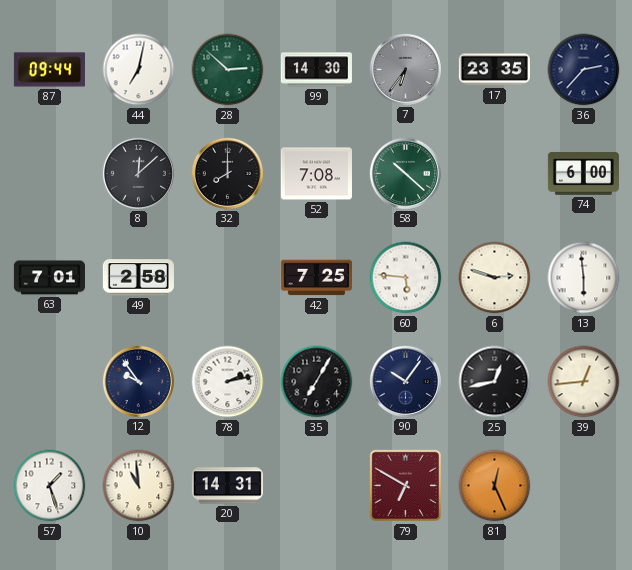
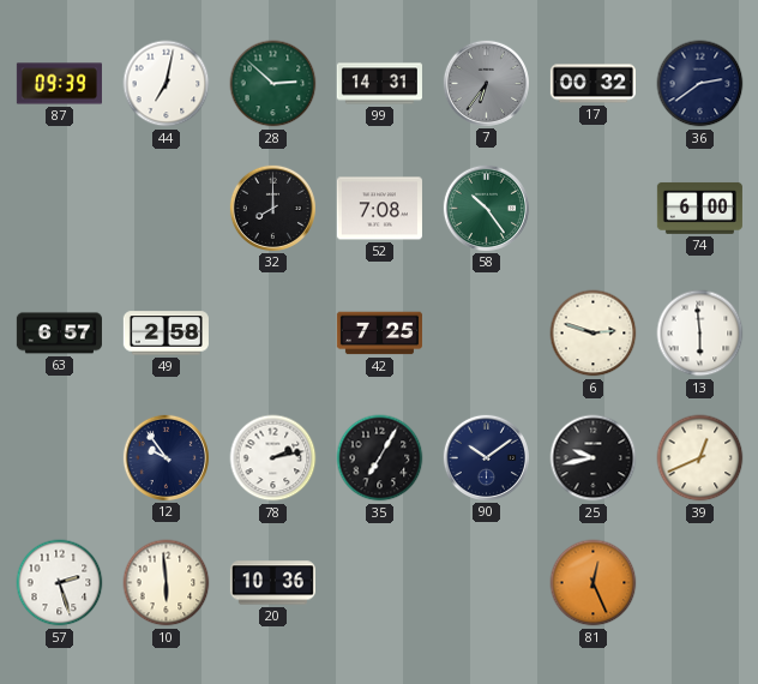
87: 09:44 -> 09:39
99: 14:30 -> 14:31
17: 23:35 -> 00:32
36: 2:37 -> 2:39
8: 12:08 -> none
58: 10:22 -> 10:24
63: 7:01 -> 6:57
60: 5:46 -> none
90: 10:06 -> 10:09
25: 12:43 -> 9:43
39: 12:44 -> 12:41
57: 1:27 -> 2:27
10: 10:59 -> 5:59
20: 14:31 -> 10:36
79: 6:50 -> none
